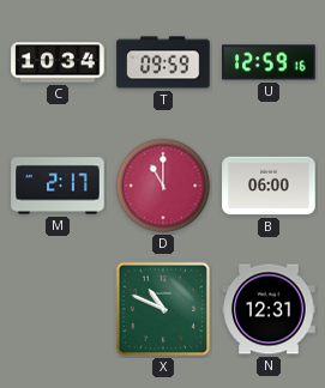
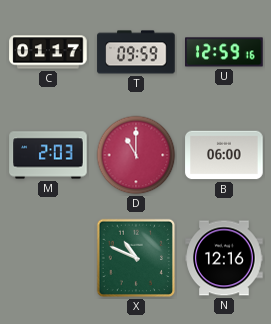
C: 10:34 -> 01:17
M: 2:17 -> 2:03
N: 12:31 -> 12:16
